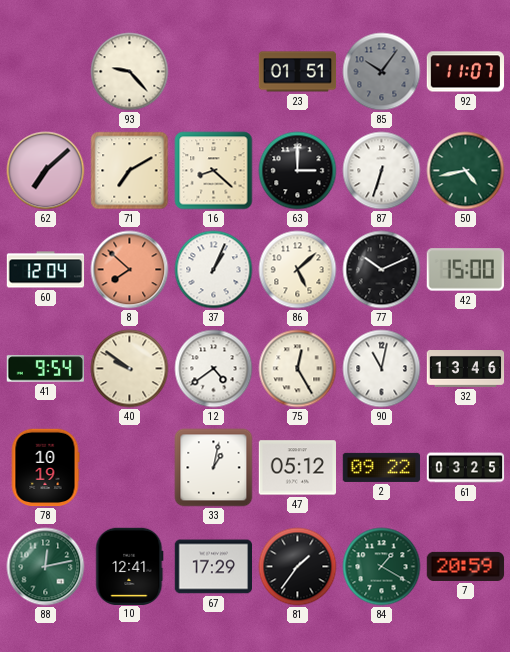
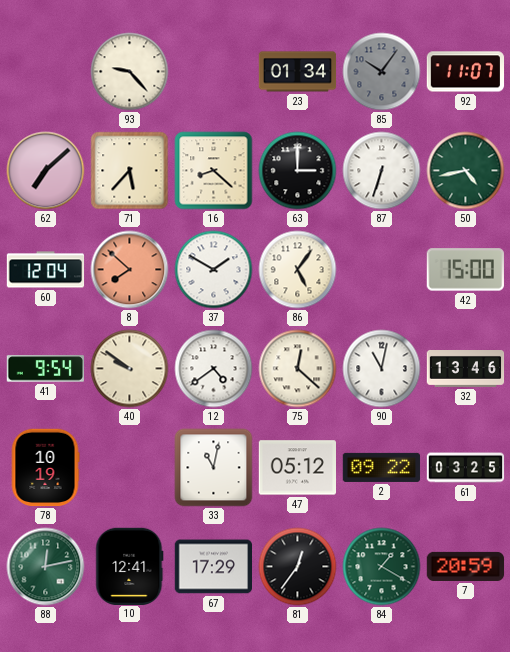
23: 01:51 -> 01:34
71: 7:10 -> 5:37
37: 1:04 -> 1:50
86: 5:08 -> 5:06
77: 10:11 -> none
75: 12:25 -> 12:22
33: 1:02 -> 11:02
81: 1:36 -> 12:36
